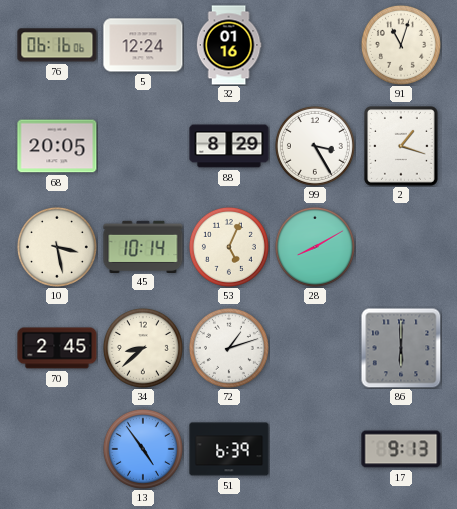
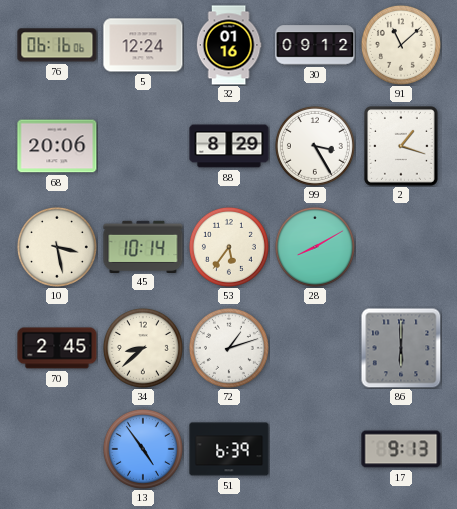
30: none -> 09:12
91: 11:03 -> 11:08
68: 20:05 -> 20:06
53: 5:04 -> 5:36
